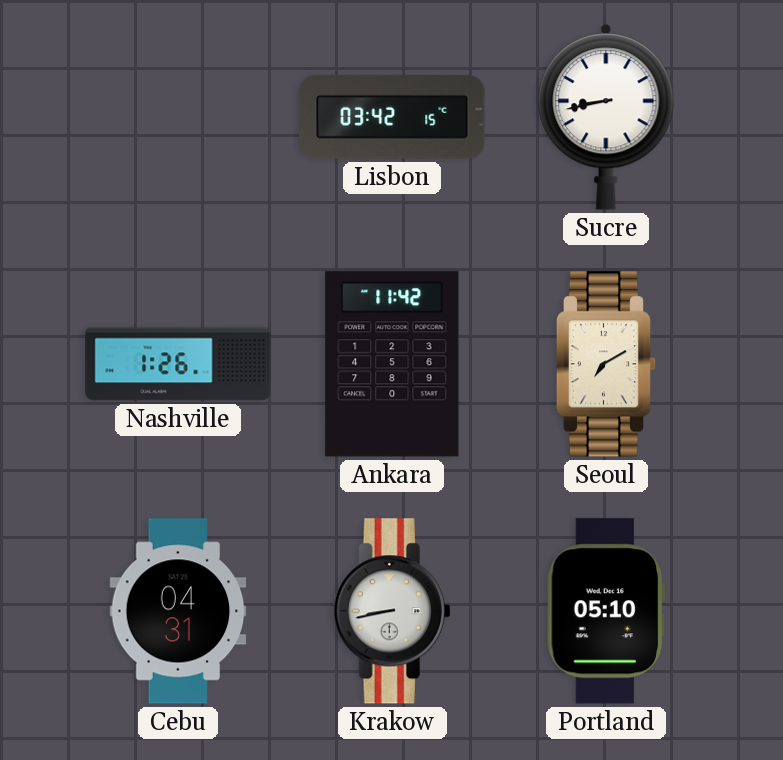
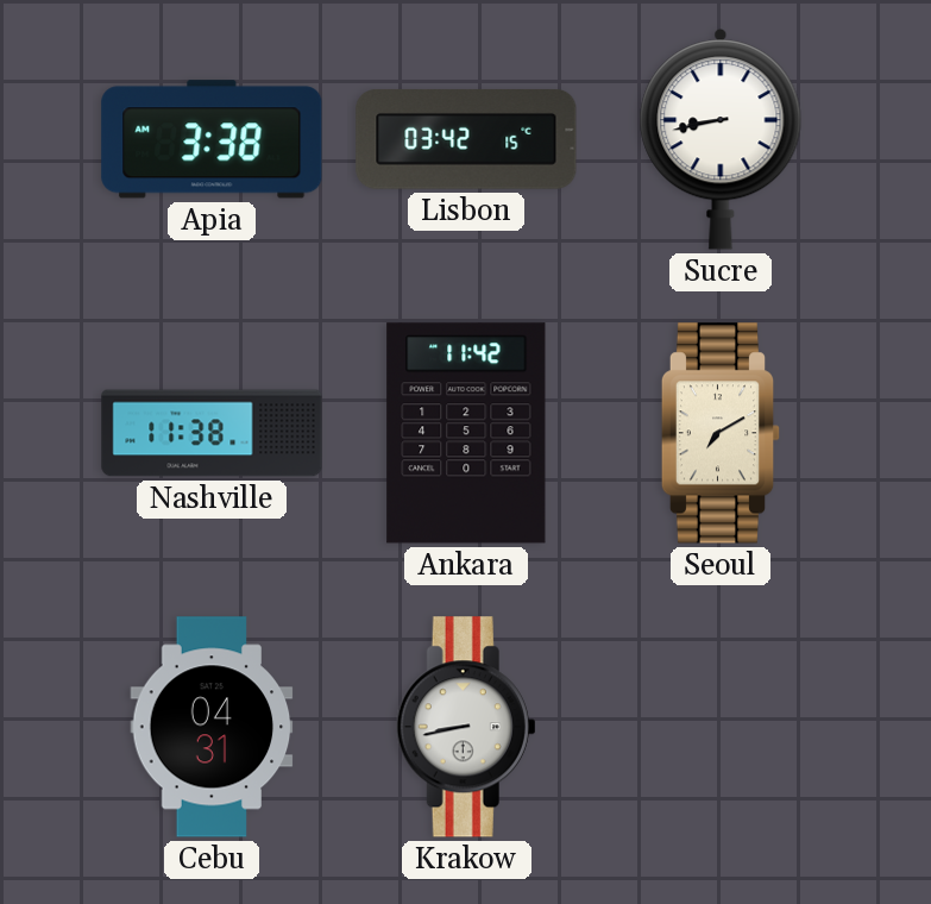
Apia: none -> 3:38
Nashville: 1:26 -> 11:38
Portland: 05:10 -> none
